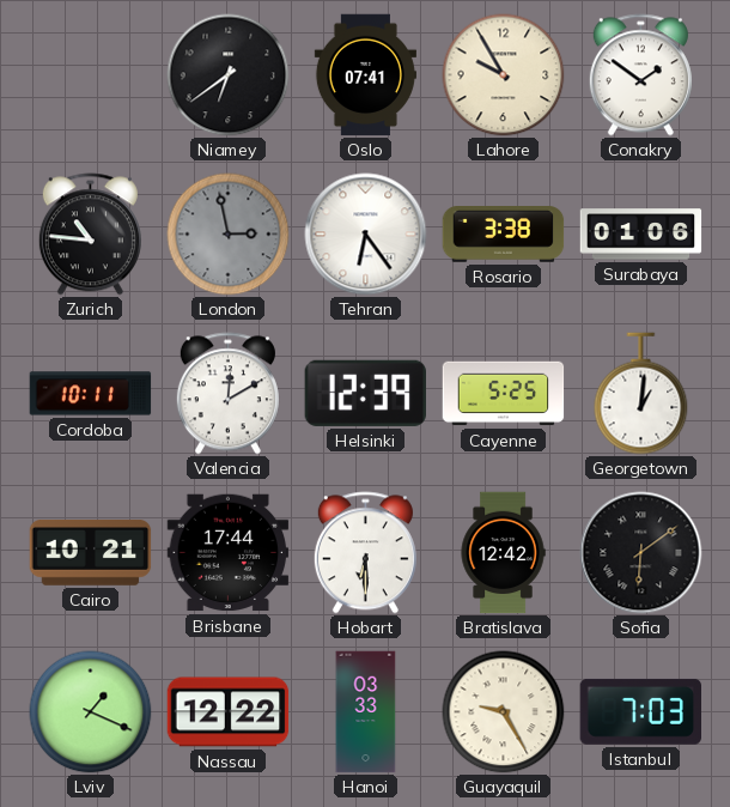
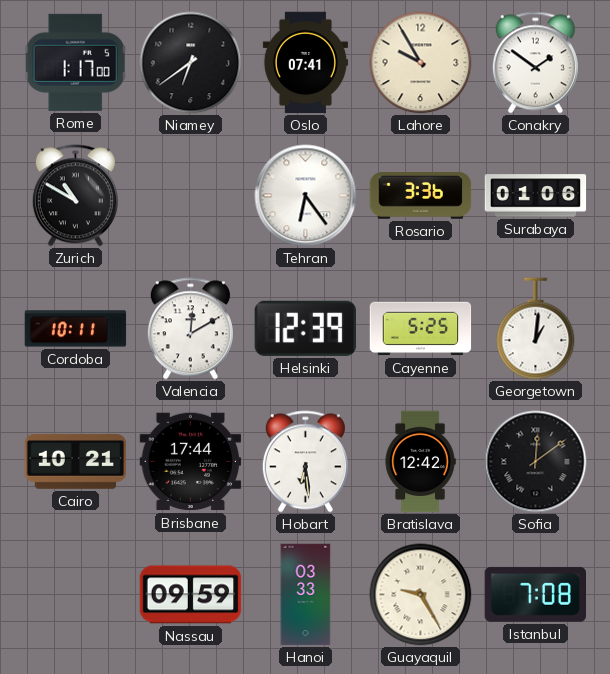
Rome: none -> 1:17
Zurich: 10:46 -> 10:50
London: 2:58 -> none
Rosario: 3:38 -> 3:36
Hobart: 6:30 -> 6:29
Sofia: 6:09 -> 12:09
Lviv: 1:19 -> none
Nassau: 12:22 -> 09:59
Istanbul: 7:03 -> 7:08
